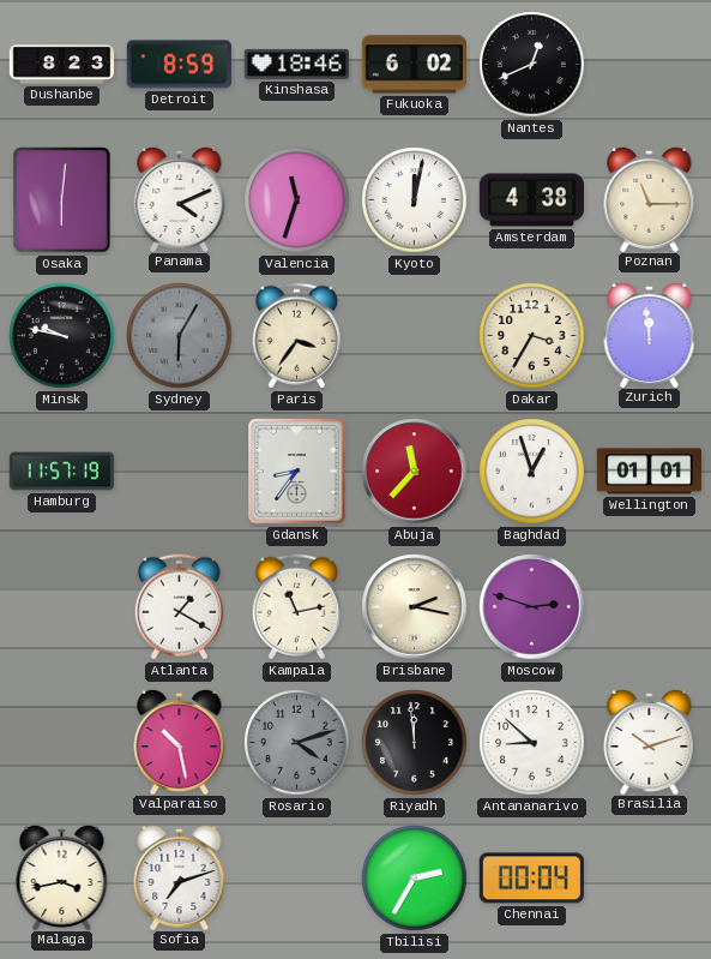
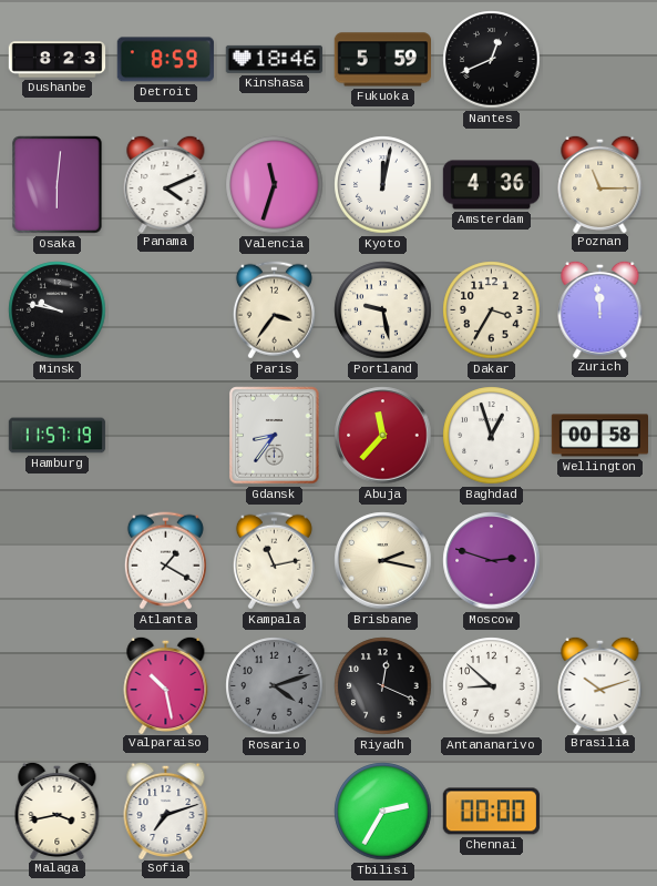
Fukuoka: 6:02 -> 5:59
Amsterdam: 4:38 -> 4:36
Sydney: 6:05 -> none
Portland: none -> 9:28
Wellington: 01:01 -> 00:58
Riyadh: 11:59 -> 12:19
Chennai: 00:04 -> 00:00
